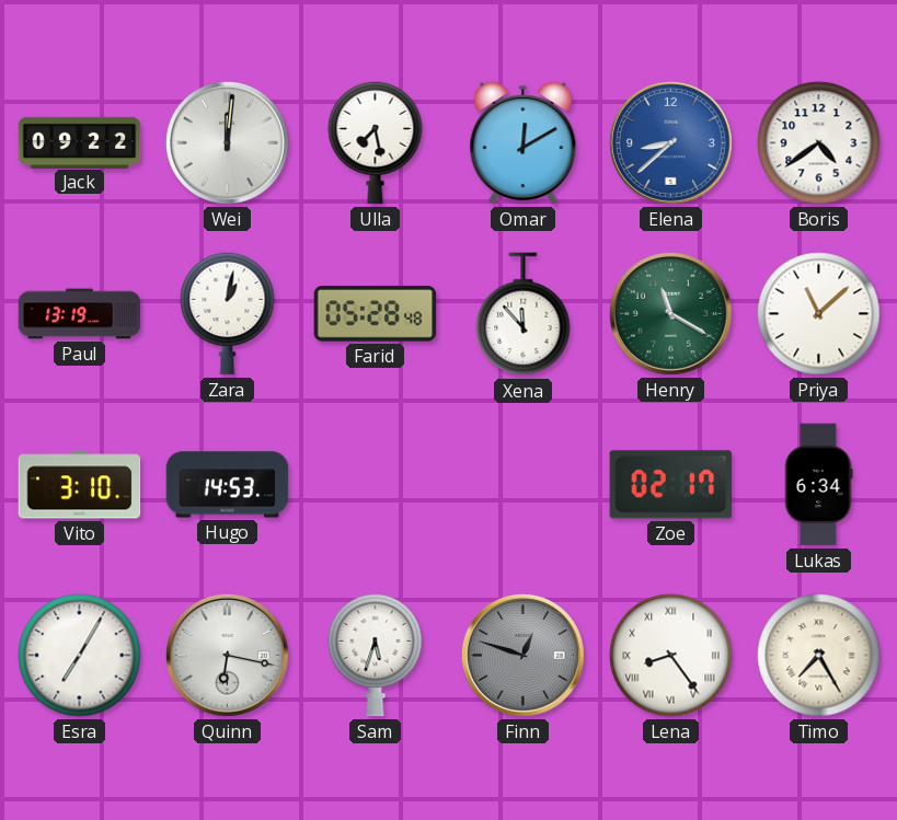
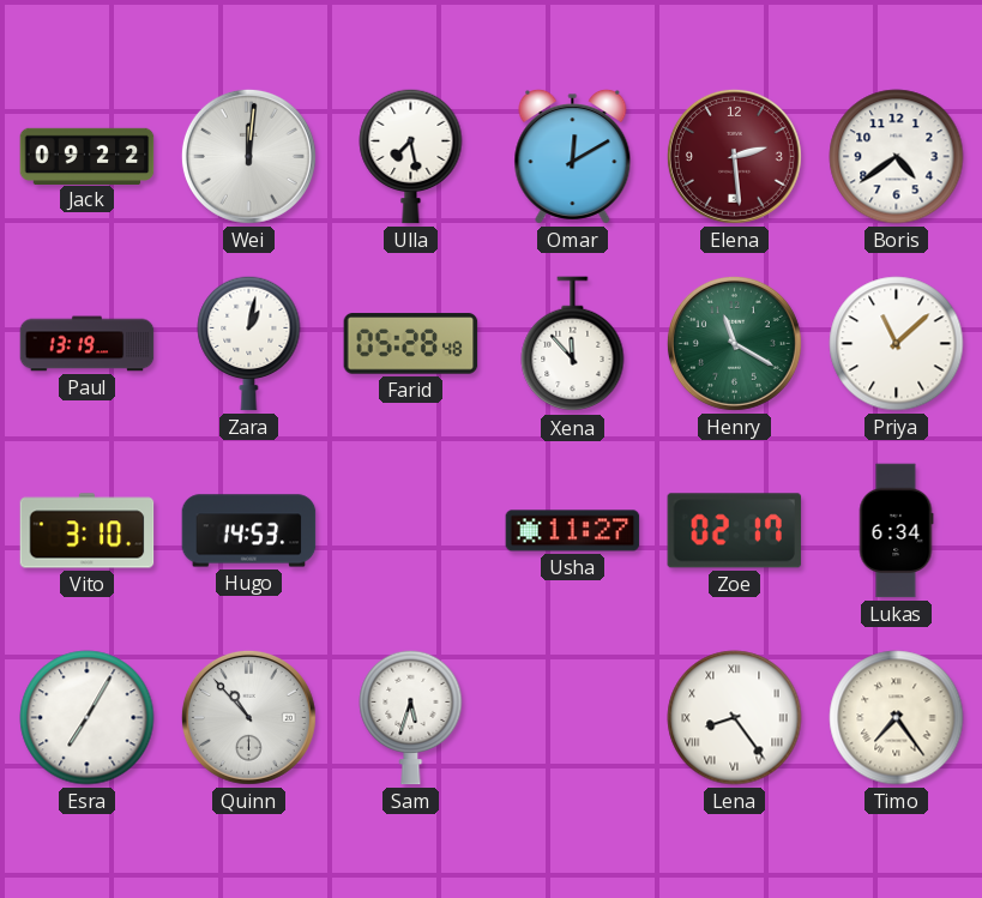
Elena: 8:38 -> 2:29
Elena dial: blue -> burgundy
Usha: none -> 11:27
Quinn: 6:17 -> 10:53
Finn: 12:48 -> none
Timo: 7:25 -> 7:24
